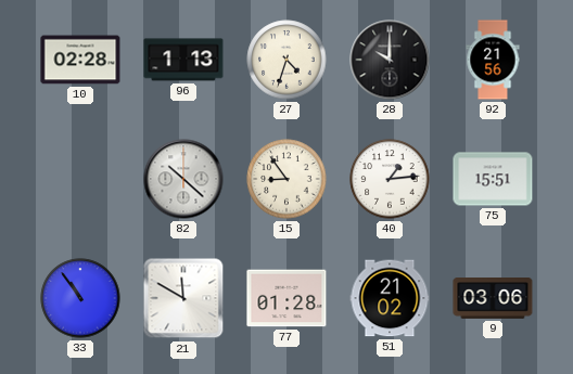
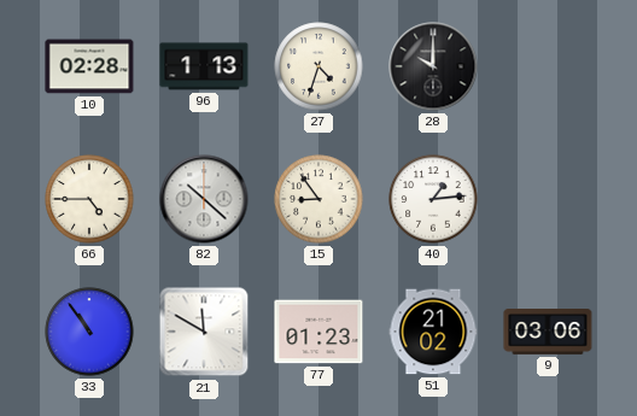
92: 21:56 -> none
66: none -> 4:45
75: 15:51 -> none
77: 01:28 -> 01:23
